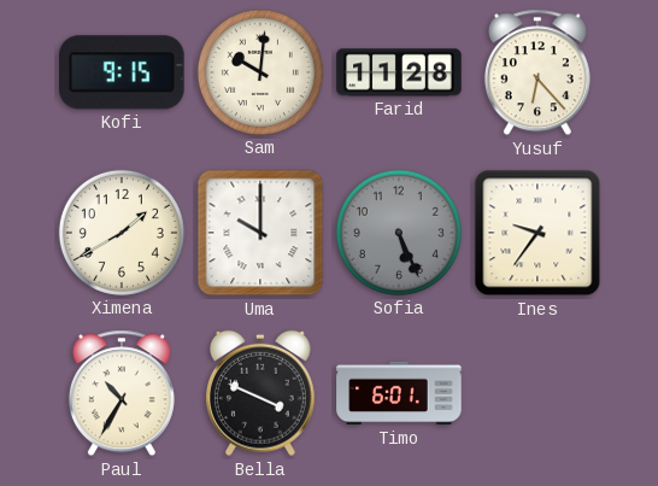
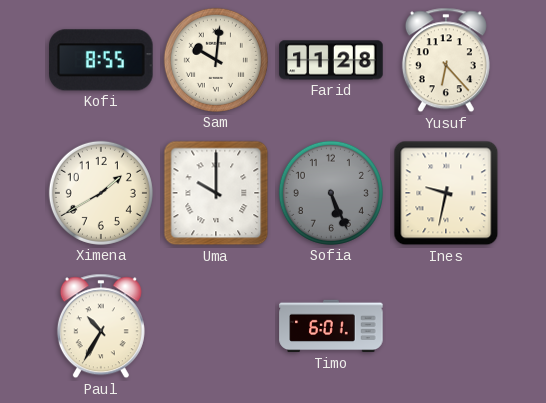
Kofi: 9:15 -> 8:55
Ines: 9:36 -> 9:32
Bella: 3:49 -> none
